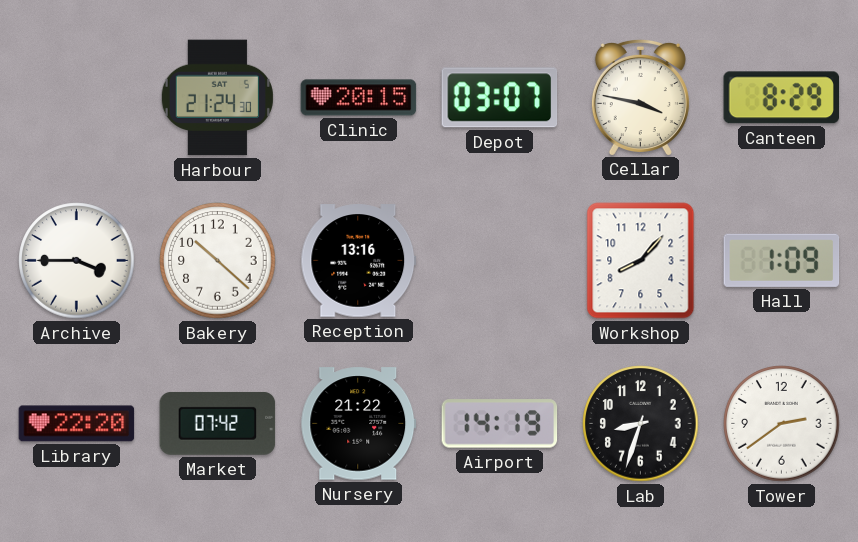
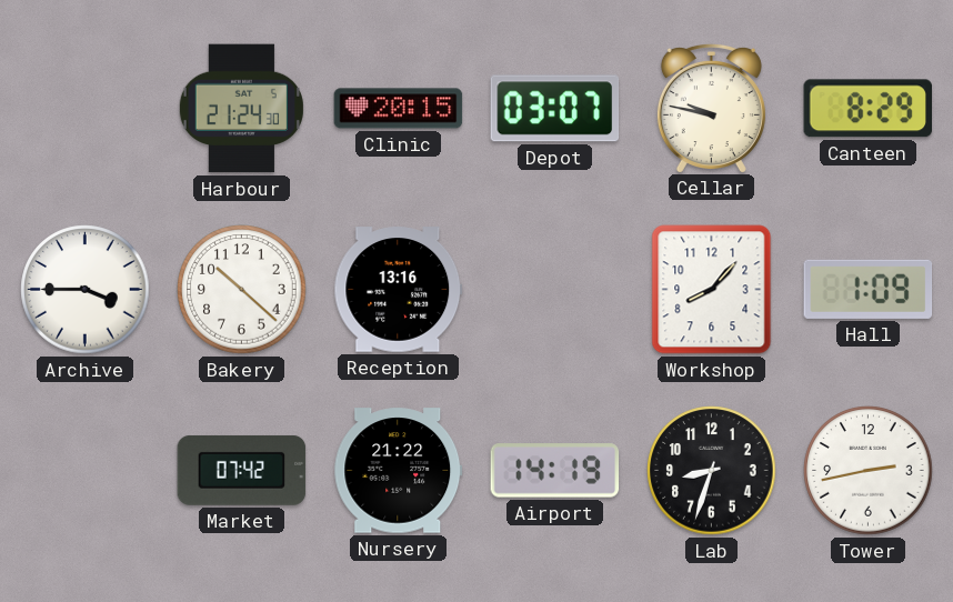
Cellar: 3:47 -> 9:47
Library: 22:20 -> none
Tower: 2:39 -> 2:43
